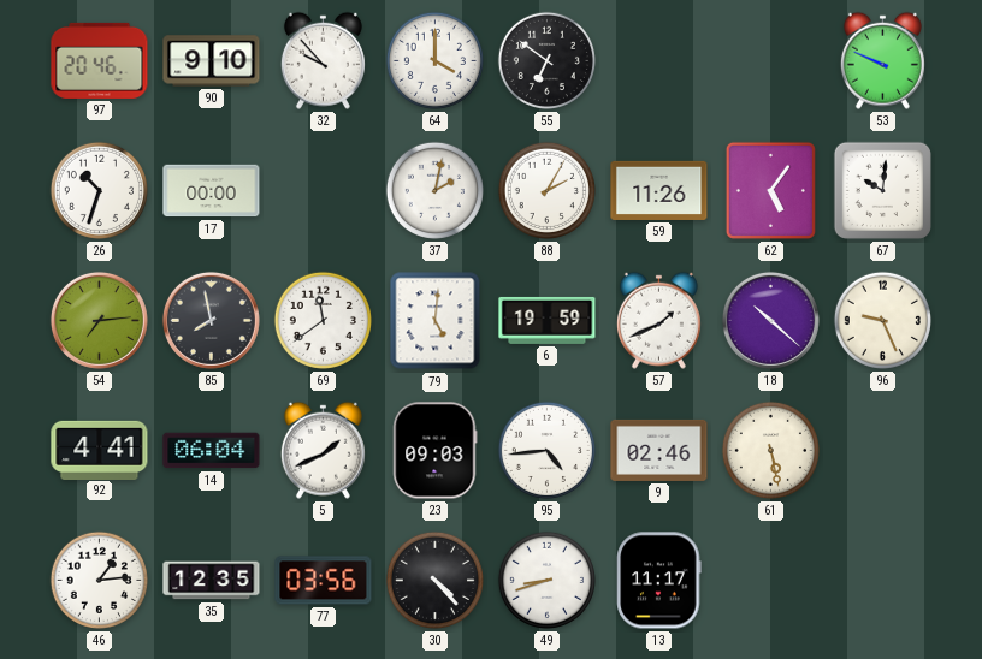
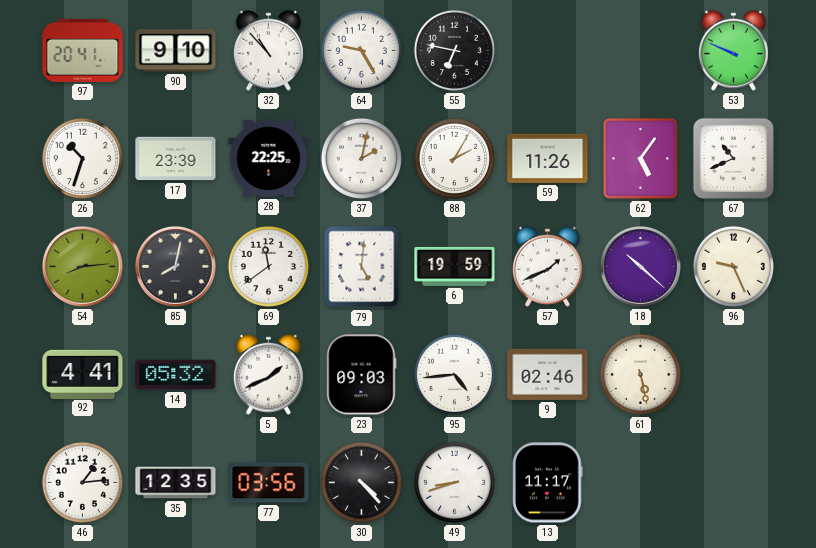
97: 20:46 -> 20:41
32: 9:53 -> 10:53
64: 4:00 -> 9:25
55: 6:51 -> 6:47
17: 00:00 -> 23:39
28: none -> 22:25
67: 10:01 -> 10:41
54: 7:14 -> 8:14
85: 7:58 -> 8:02
14: 06:04 -> 05:32
